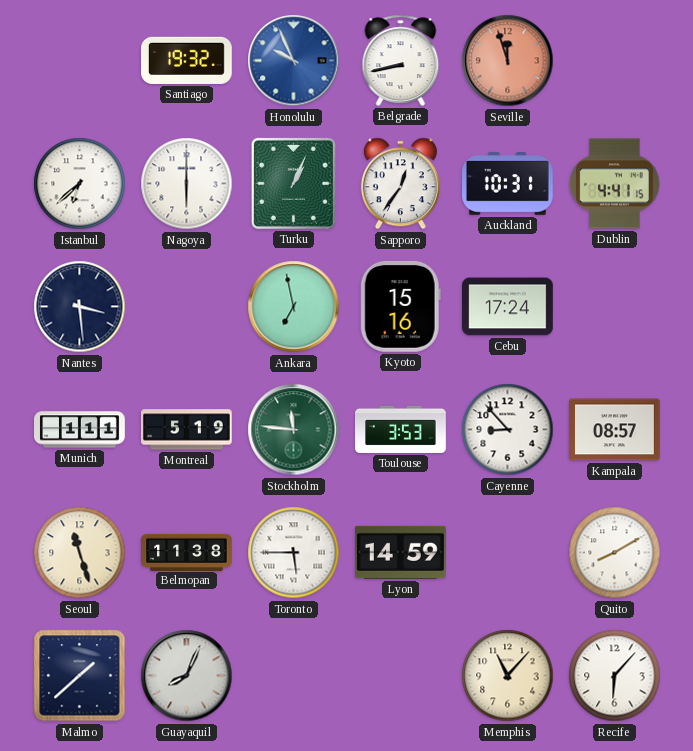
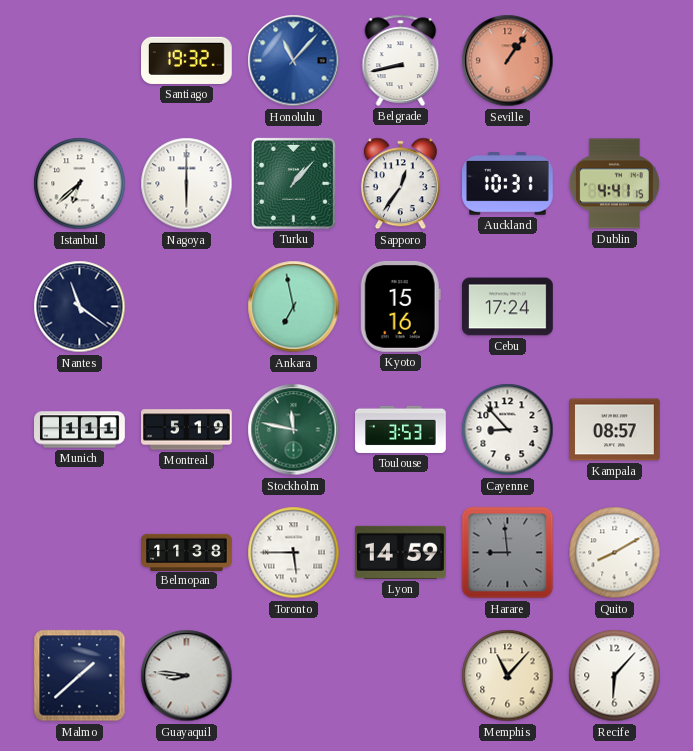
Honolulu: 9:56 -> 11:07
Seville: 11:57 -> 1:06
Turku: 1:04 -> 1:07
Nantes: 3:29 -> 11:21
Stockholm: 11:46 -> 11:47
Seoul: 11:27 -> none
Harare: none -> 8:59
Guayaquil: 8:04 -> 8:46
